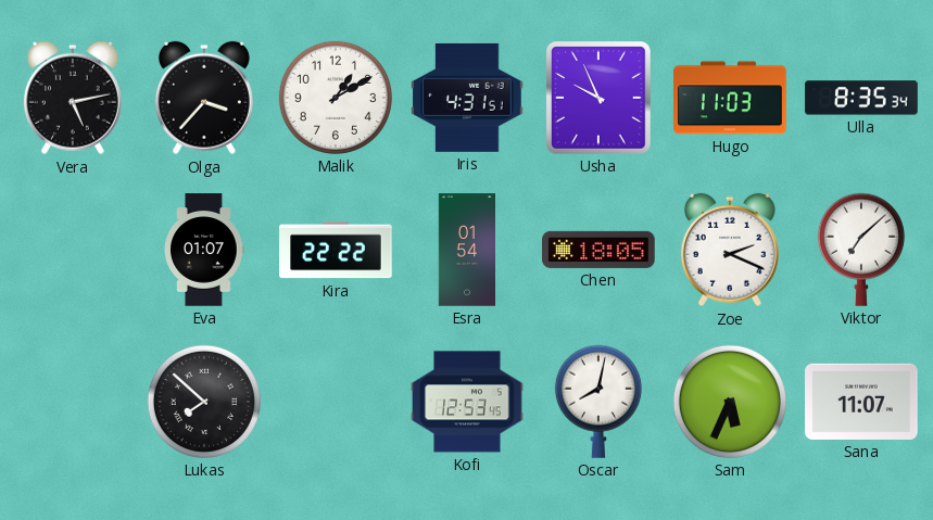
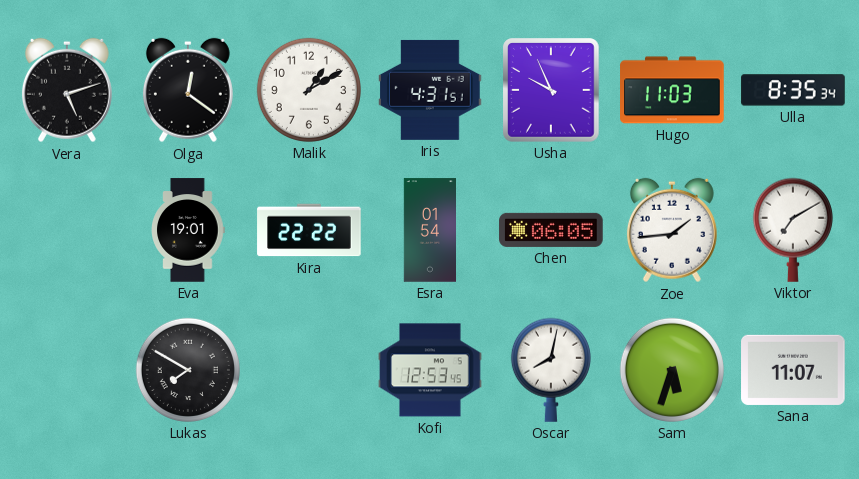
Vera: 5:13 -> 5:12
Olga: 3:37 -> 12:21
Eva: 01:07 -> 19:01
Chen: 18:05 -> 06:05
Zoe: 2:19 -> 1:44
Viktor: 7:08 -> 7:10
Lukas: 7:52 -> 7:50
Sam: 5:34 -> 5:33
